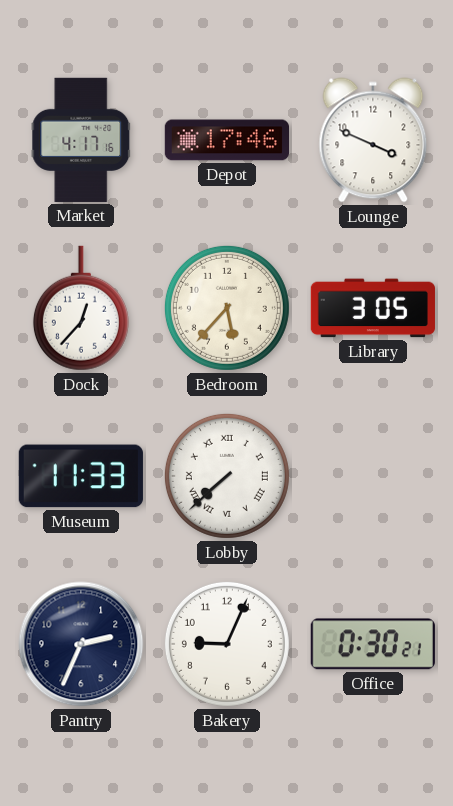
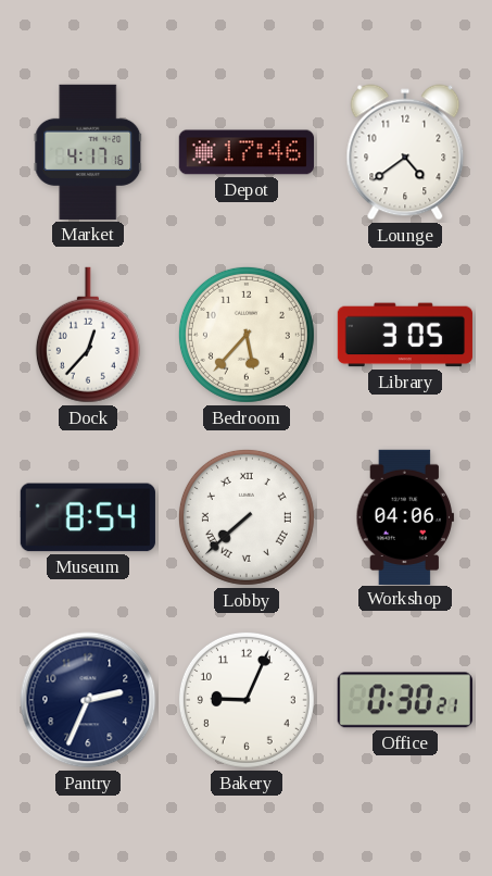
Lounge: 3:49 -> 4:39
Museum: 11:33 -> 8:54
Workshop: none -> 04:06
